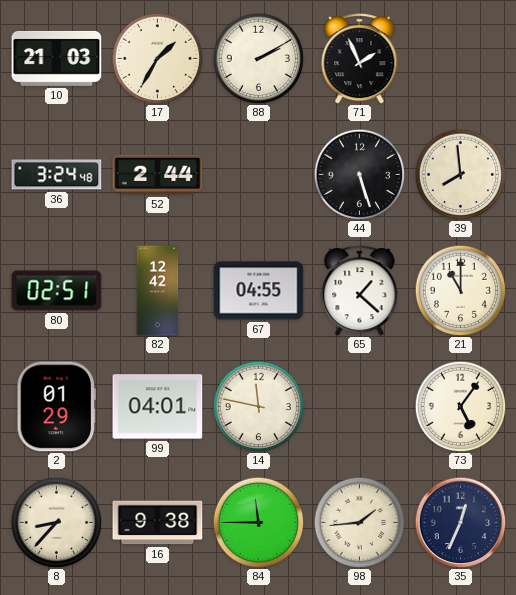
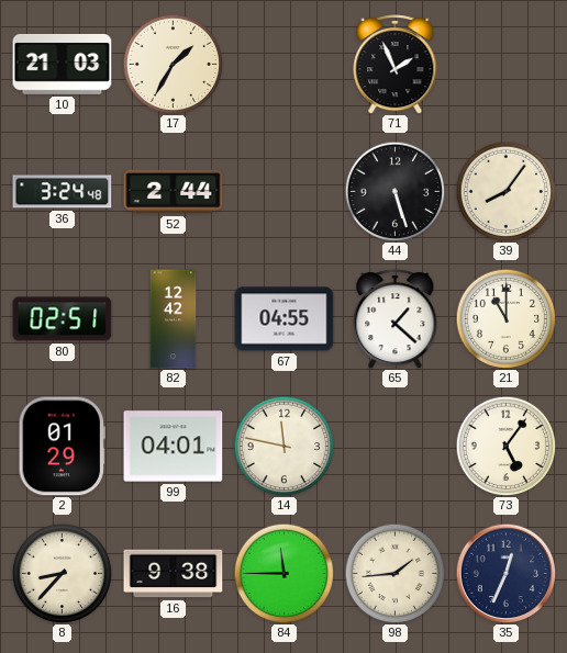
88: 2:10 -> none
39: 7:59 -> 8:06
